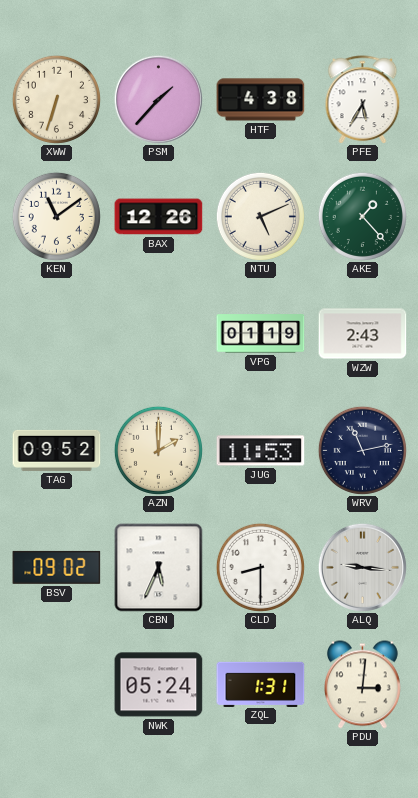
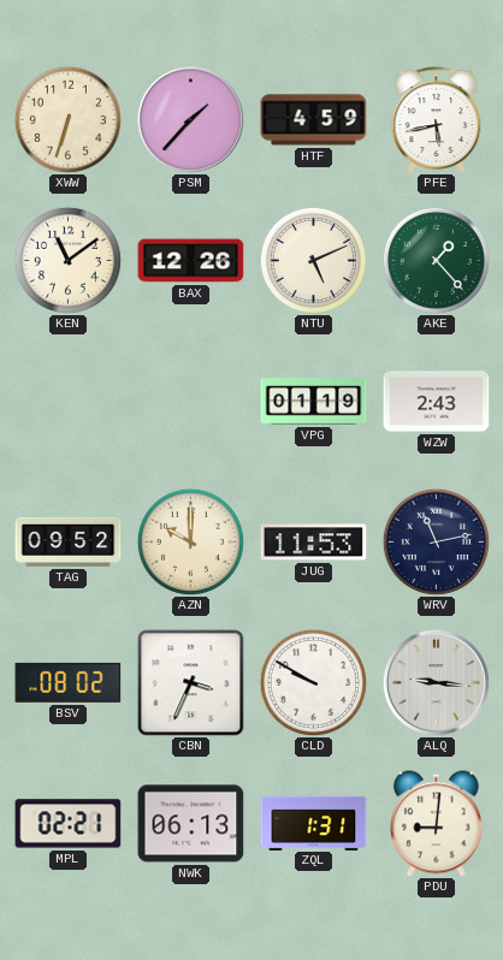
HTF: 4:38 -> 4:59
PFE: 5:35 -> 5:43
AZN: 2:00 -> 10:00
BSV: 09:02 -> 08:02
CBN: 5:34 -> 3:34
CLD: 8:30 -> 9:50
MPL: none -> 02:21
NWK: 05:24 -> 06:13
PDU: 3:01 -> 9:01
